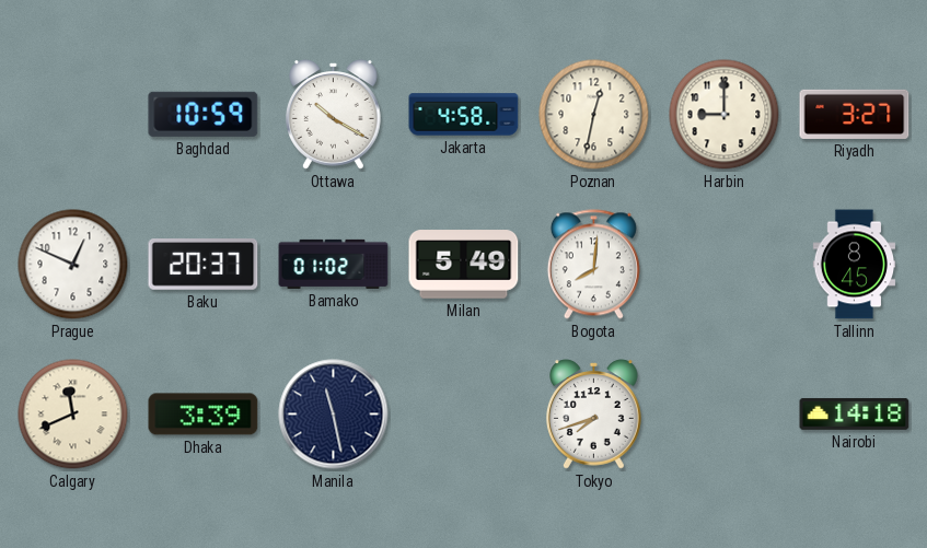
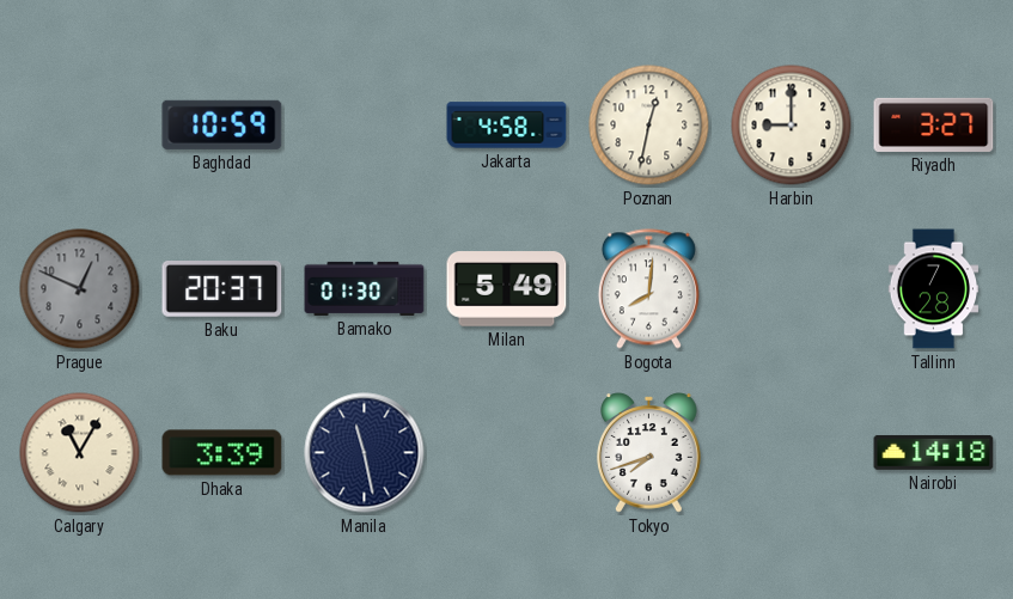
Ottawa: 10:20 -> none
Prague dial: white -> grey
Bamako: 01:02 -> 01:30
Tallinn: 8:45 -> 7:28
Calgary: 11:41 -> 11:05
